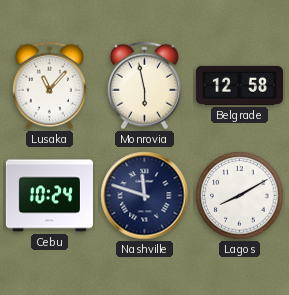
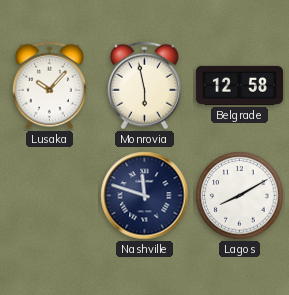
Lusaka: 11:07 -> 10:07
Cebu: 10:24 -> none
